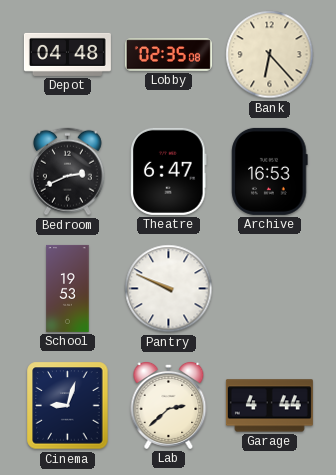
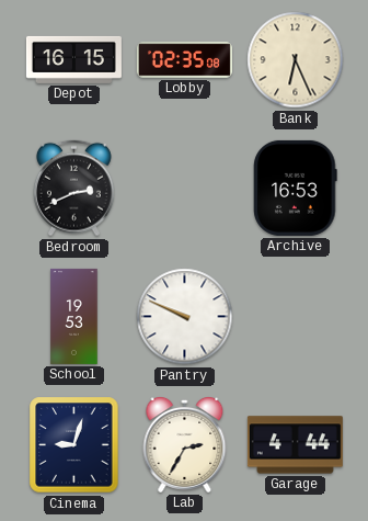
Depot: 04:48 -> 16:15
Bank: 6:23 -> 6:26
Theatre: 6:47 -> none
Lab: 2:38 -> 2:35
